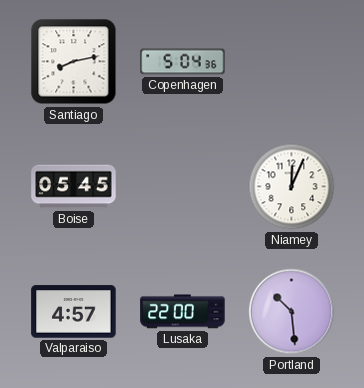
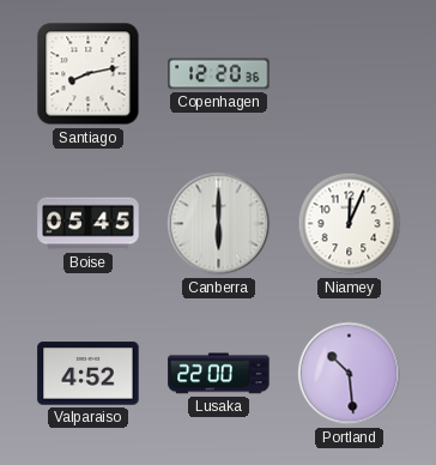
Copenhagen: 5:04 -> 12:20
Canberra: none -> 6:00
Valparaiso: 4:57 -> 4:52
